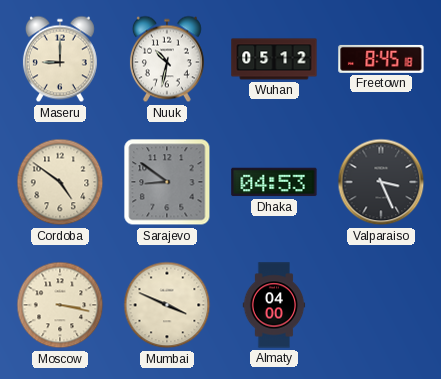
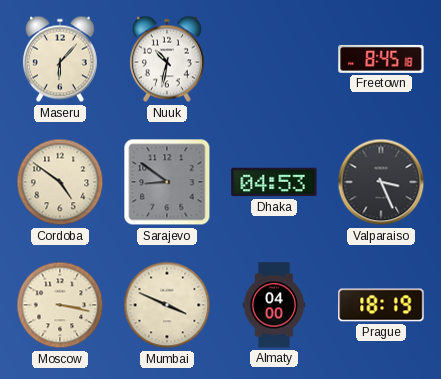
Maseru: 9:00 -> 6:07
Wuhan: 05:12 -> none
Prague: none -> 18:19
